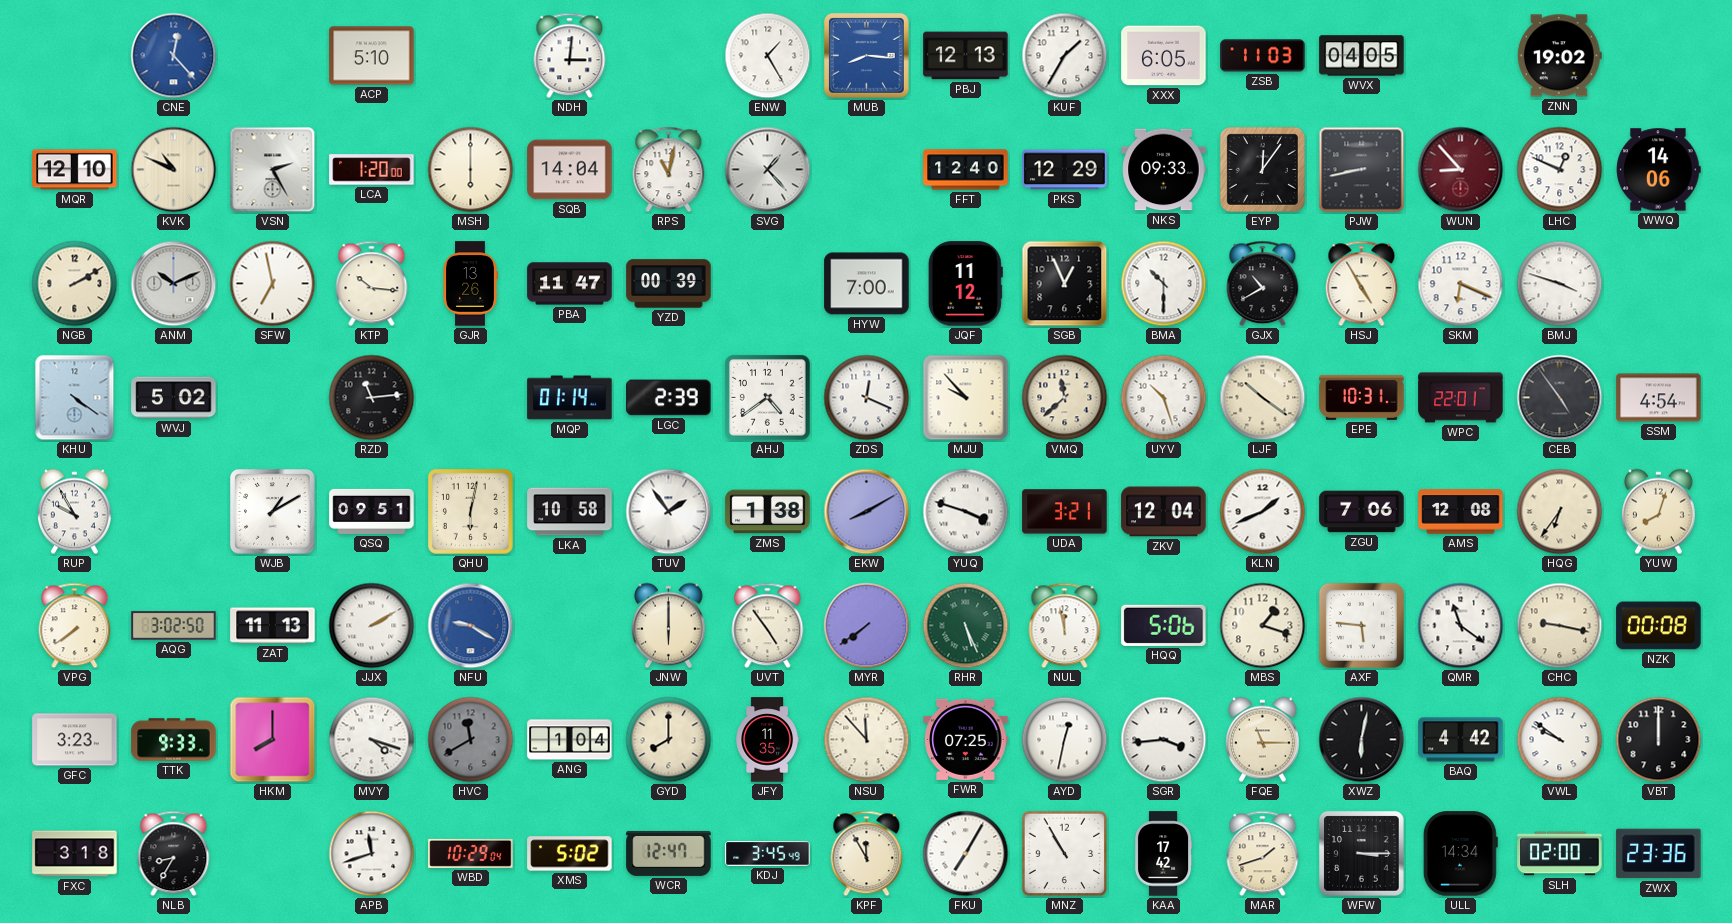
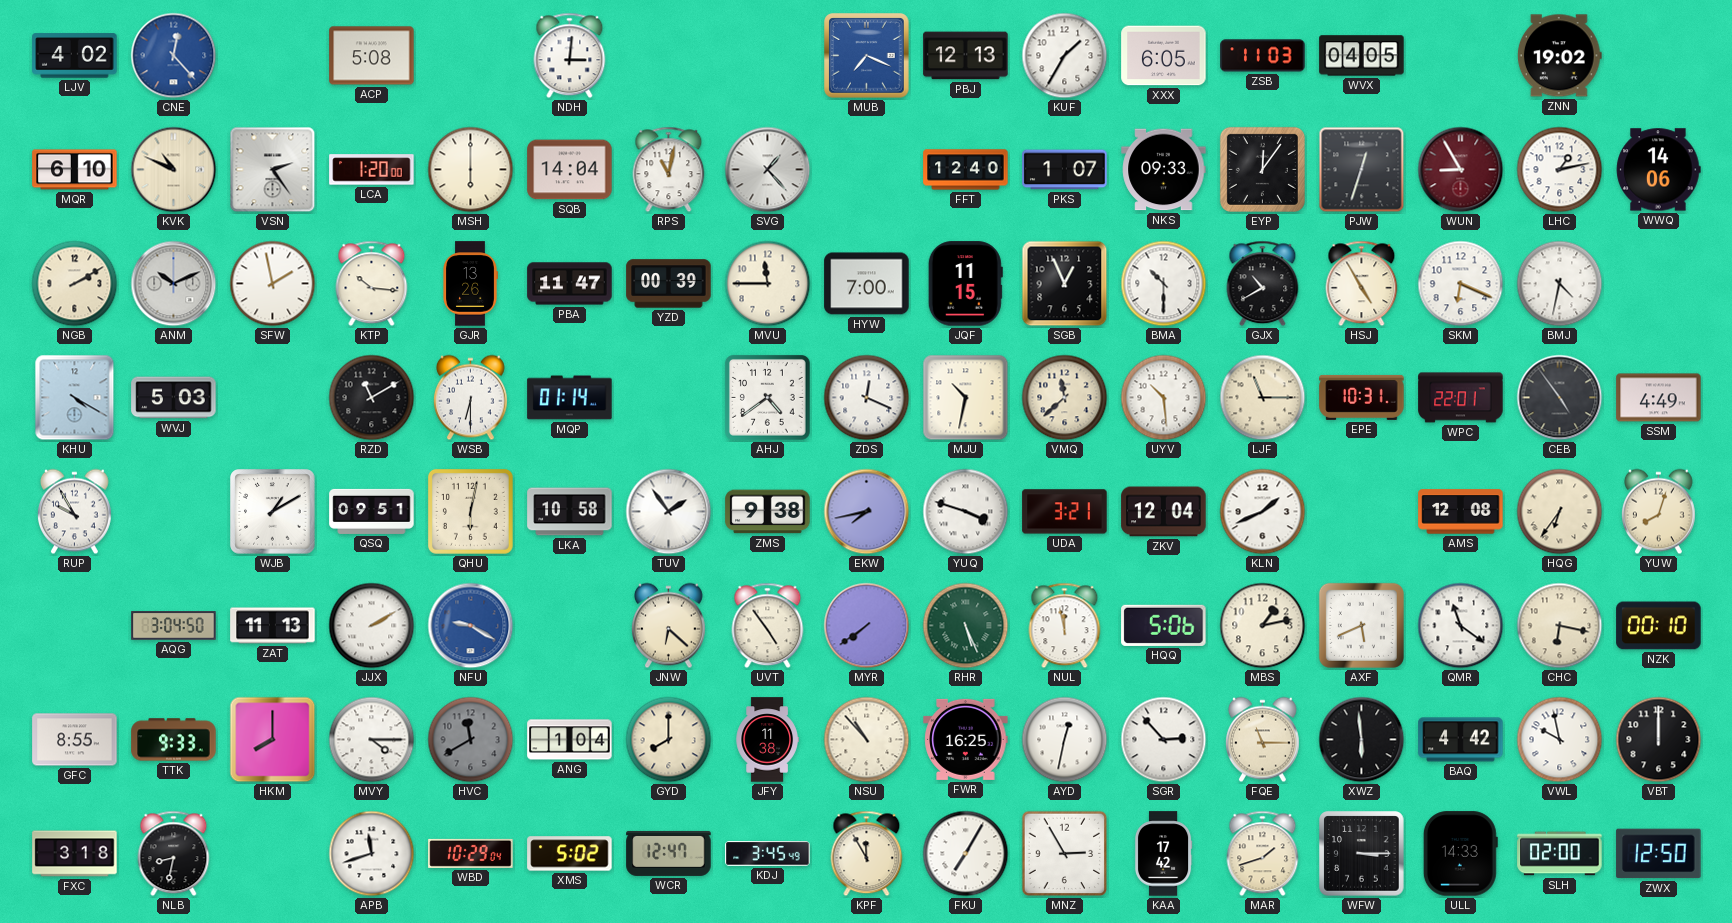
LJV: none -> 4:02
ACP: 5:10 -> 5:08
ENW: 1:25 -> none
MUB: 8:16 -> 7:19
MQR: 12:10 -> 6:10
VSN: 2:25 -> 2:24
PKS: 12:29 -> 1:07
PJW: 8:43 -> 12:33
WUN: 8:53 -> 8:55
LHC: 12:49 -> 1:13
SFW: 6:58 -> 1:58
MVU: none -> 11:45
JQF: 11:12 -> 11:15
BMJ: 3:48 -> 4:32
KHU: 4:21 -> 4:20
WVJ: 5:02 -> 5:03
RZD: 11:14 -> 11:10
WSB: none -> 6:30
LGC: 2:39 -> none
MJU: 9:53 -> 10:32
UYV: 10:27 -> 10:29
LJF: 10:21 -> 11:15
SSM: 4:54 -> 4:49
ZMS: 1:38 -> 9:38
EKW: 8:10 -> 7:43
ZGU: 7:06 -> none
VPG: 7:39 -> none
AQG: 3:02 -> 3:04
JNW: 6:00 -> 6:22
MBS: 1:18 -> 1:13
AXF: 5:46 -> 5:41
CHC: 9:17 -> 6:17
NZK: 00:08 -> 00:10
GFC: 3:23 -> 8:55
MVY: 4:18 -> 4:15
JFY: 11:35 -> 11:38
NSU: 11:53 -> 10:53
FWR: 07:25 -> 16:25
SGR: 3:44 -> 2:53
XWZ: 6:02 -> 5:59
VWL: 9:51 -> 9:58
NLB: 8:35 -> 8:32
MNZ: 10:55 -> 2:55
ULL: 14:34 -> 14:33
ZWX: 23:36 -> 12:50
